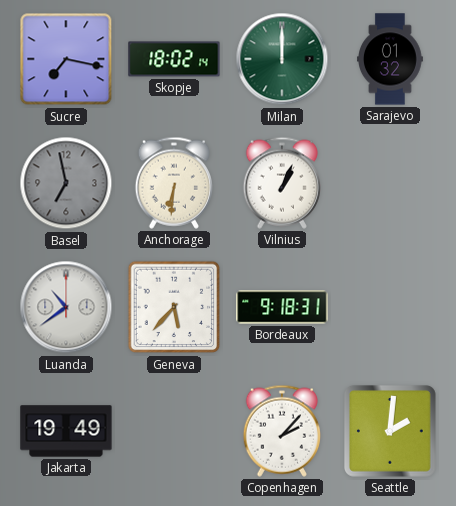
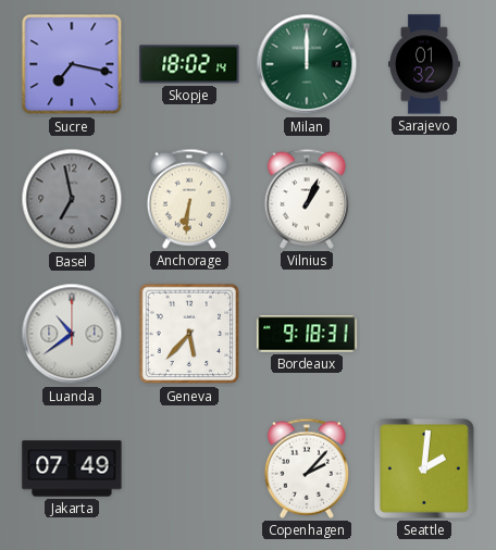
Jakarta: 19:49 -> 07:49
